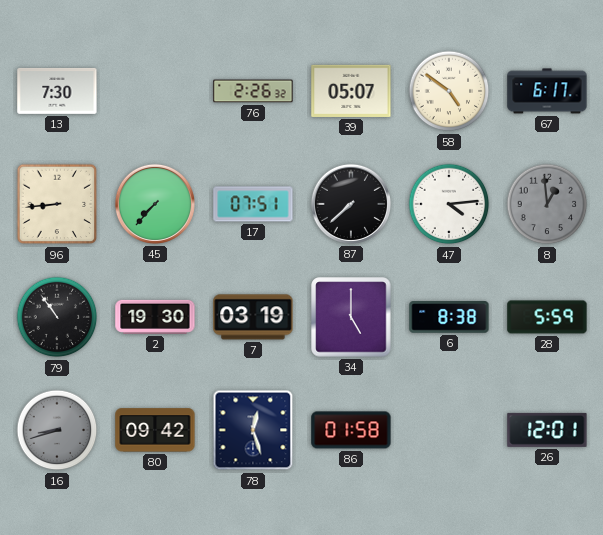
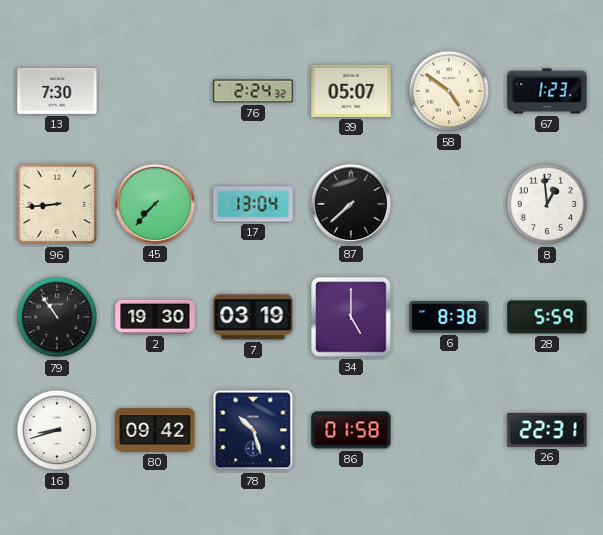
76: 2:26 -> 2:24
67: 6:17 -> 1:23
17: 07:51 -> 13:04
47: 4:14 -> none
8 dial: grey -> white
16 dial: grey -> white
78: 12:27 -> 10:27
26: 12:01 -> 22:31
